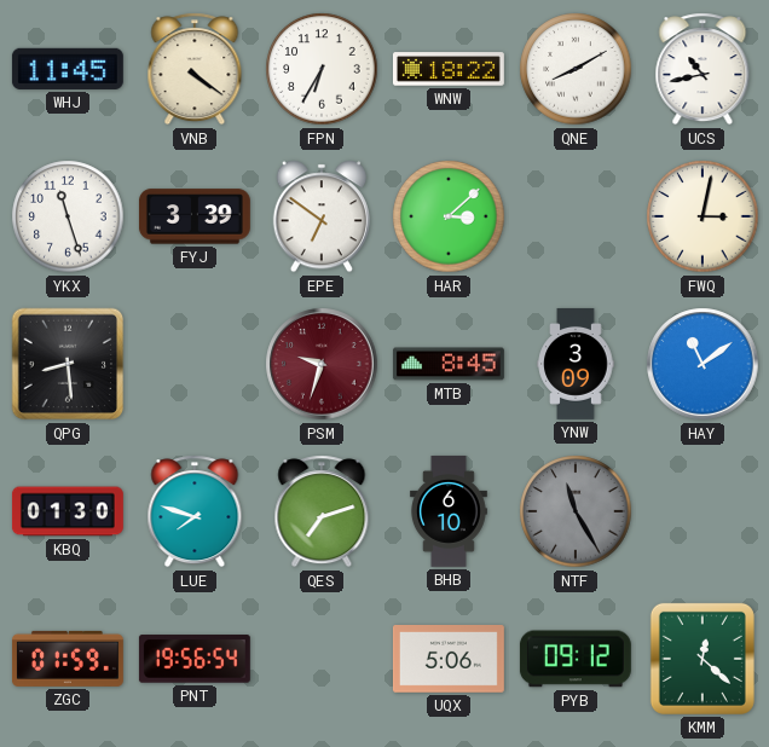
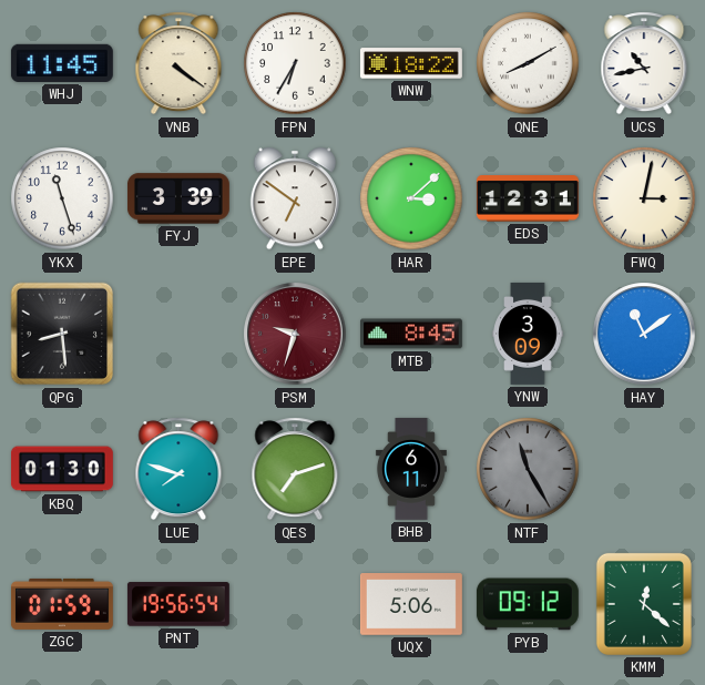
EDS: none -> 12:31
BHB: 6:10 -> 6:11
